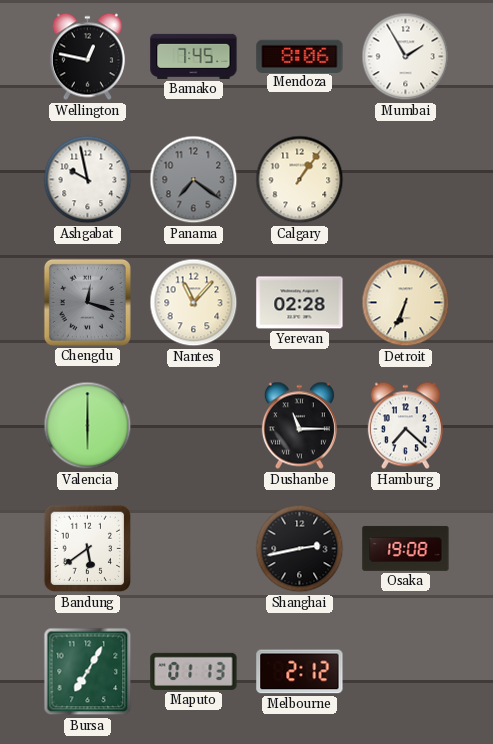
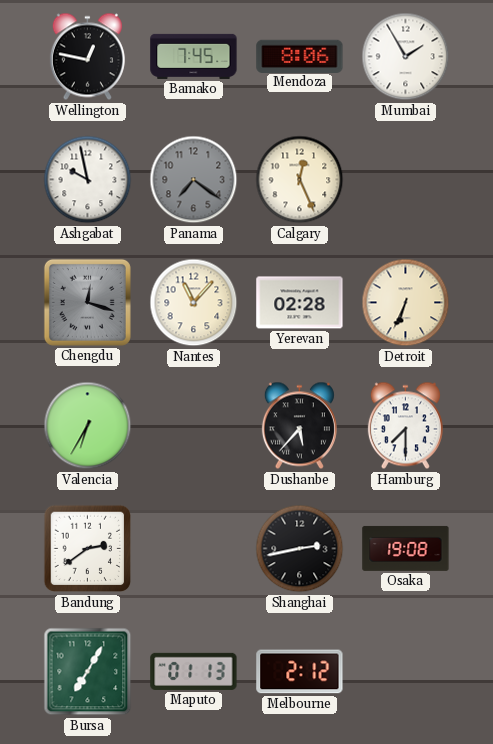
Calgary: 1:06 -> 12:26
Valencia: 6:00 -> 6:35
Dushanbe: 11:15 -> 5:37
Hamburg: 7:22 -> 7:30
Bandung: 5:39 -> 2:39
